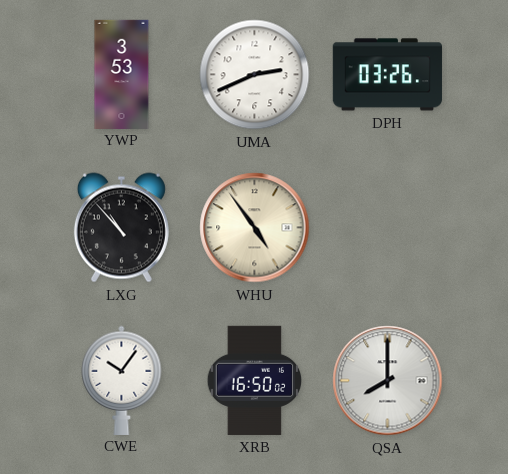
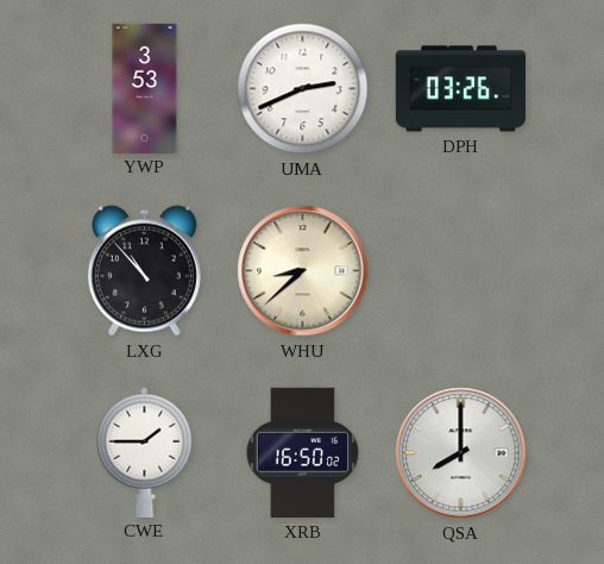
WHU: 4:54 -> 8:38
CWE: 10:06 -> 1:45
